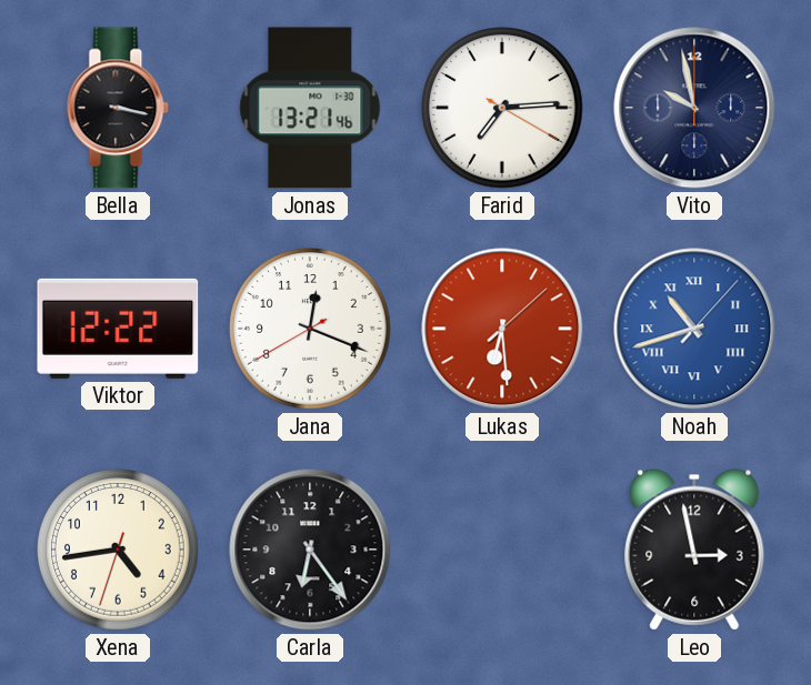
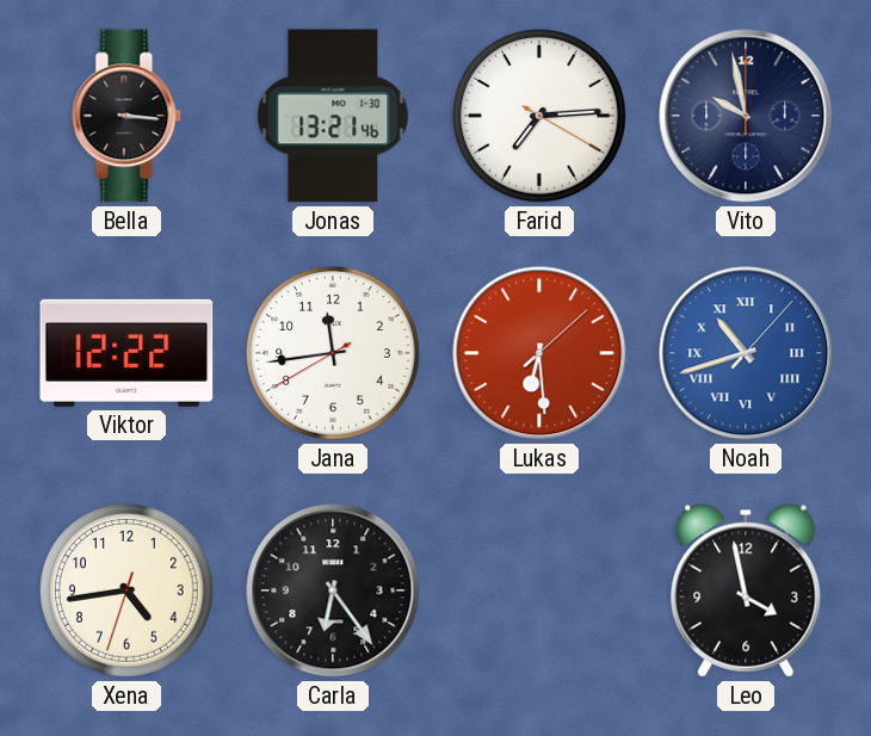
Bella: 3:17 -> 3:16
Jana: 12:18 -> 11:43
Leo: 2:58 -> 3:58
